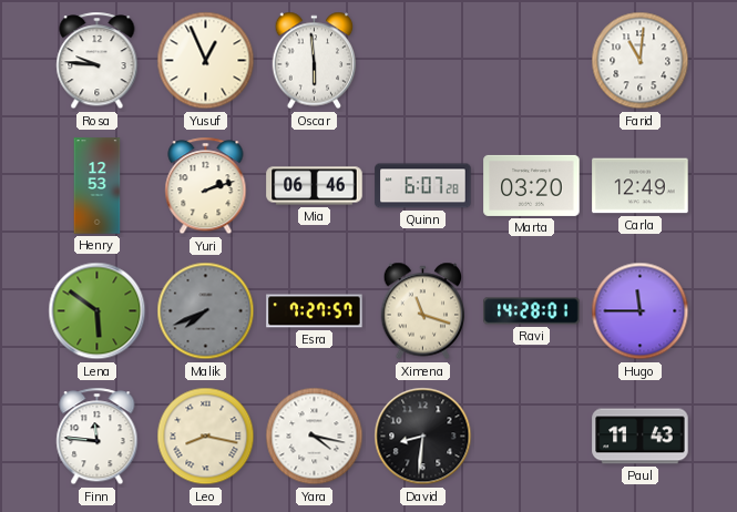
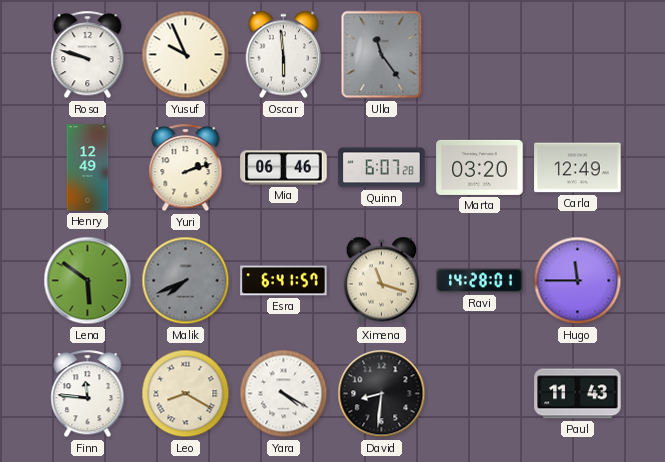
Rosa: 9:46 -> 9:48
Yusuf: 12:56 -> 9:56
Ulla: none -> 11:24
Farid: 11:01 -> none
Henry: 12:53 -> 12:49
Esra: 7:27 -> 6:41
Leo: 8:17 -> 8:20
Yara: 4:17 -> 4:20
